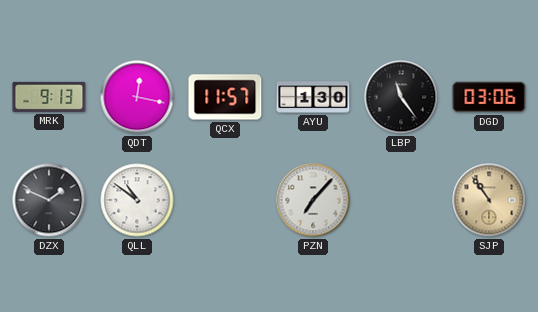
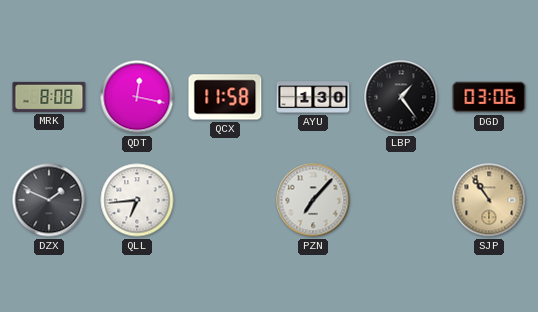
MRK: 9:13 -> 8:08
QCX: 11:57 -> 11:58
LBP: 11:24 -> 1:24
QLL: 10:51 -> 6:44
